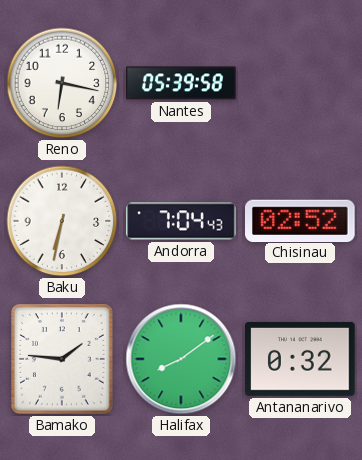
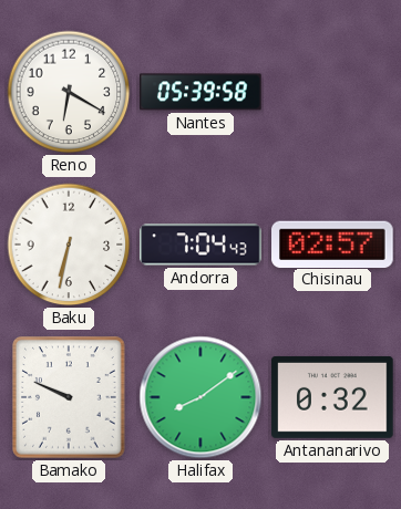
Reno: 6:17 -> 6:20
Chisinau: 02:52 -> 02:57
Bamako: 1:46 -> 9:49
